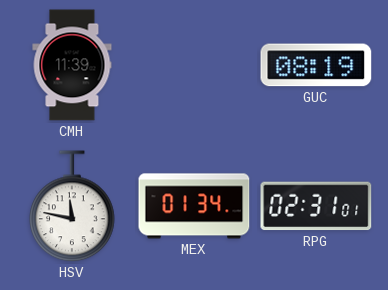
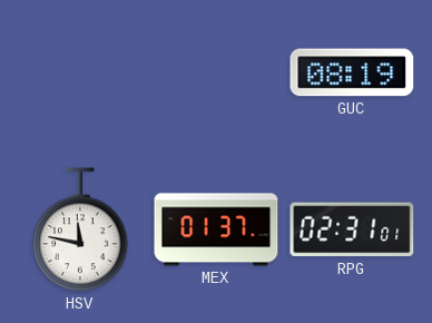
CMH: 11:39 -> none
MEX: 01:34 -> 01:37
